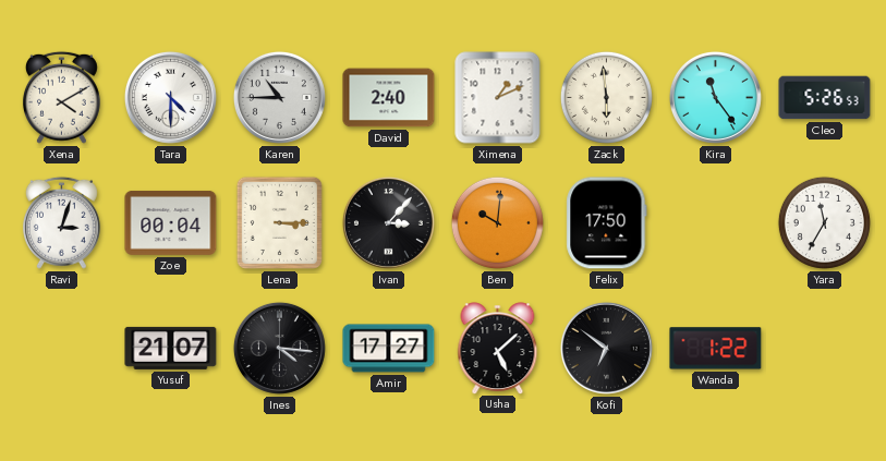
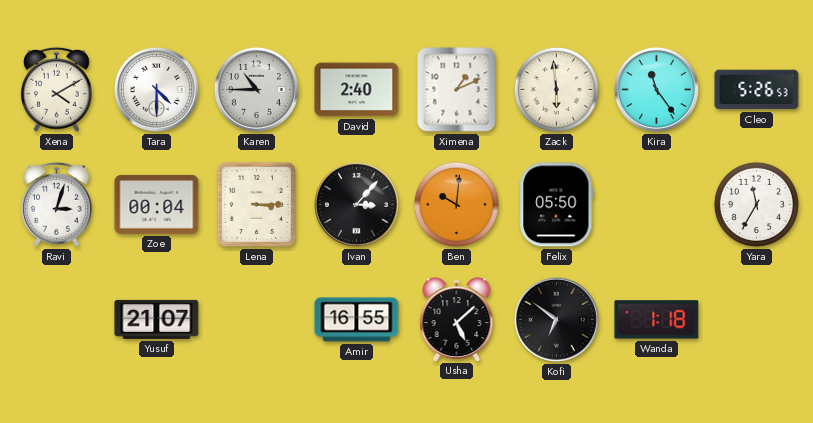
Felix: 17:50 -> 05:50
Ines: 4:16 -> none
Amir: 17:27 -> 16:55
Wanda: 1:22 -> 1:18
